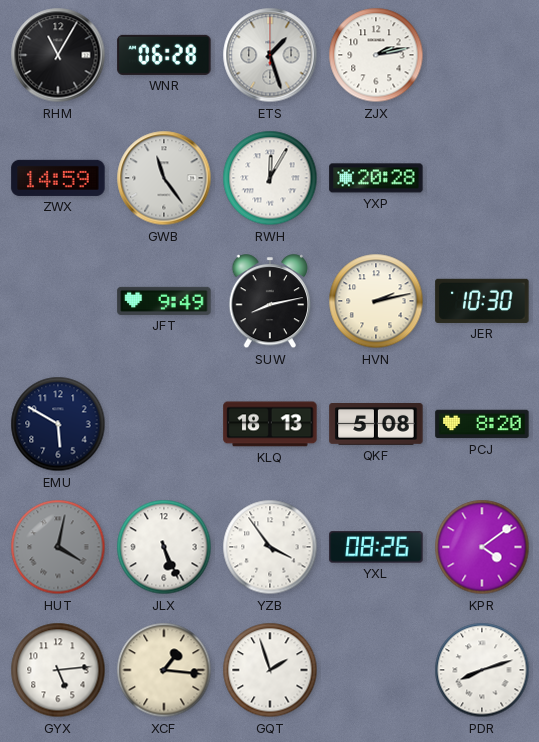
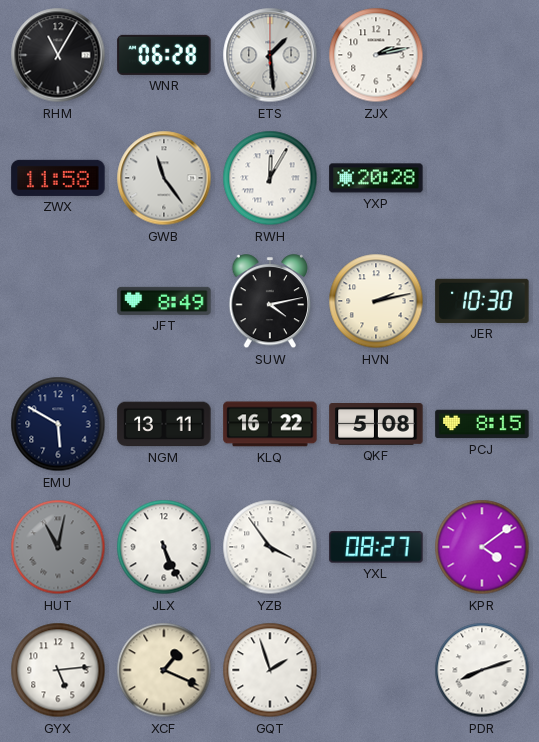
ETS: 1:27 -> 1:29
ZWX: 14:59 -> 11:58
JFT: 9:49 -> 8:49
SUW: 8:13 -> 4:13
NGM: none -> 13:11
KLQ: 18:13 -> 16:22
PCJ: 8:20 -> 8:15
HUT: 4:02 -> 11:02
YXL: 08:26 -> 08:27
XCF: 1:16 -> 1:19
